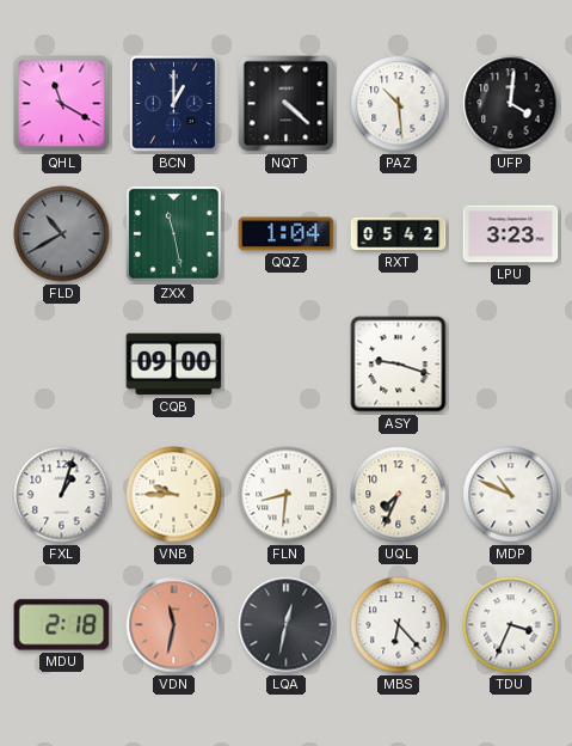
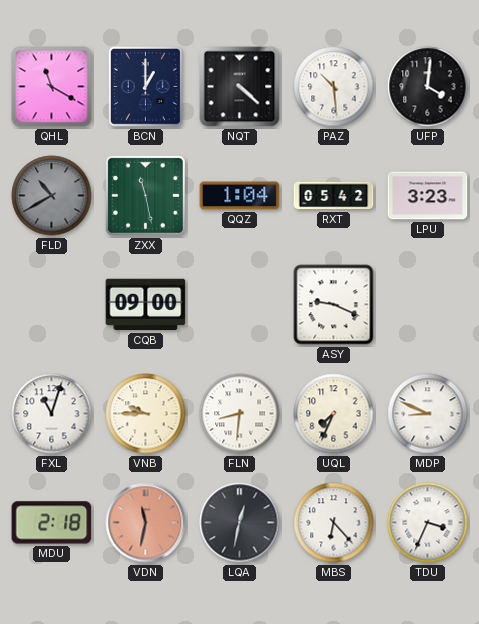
ASY: 9:18 -> 9:19
FXL: 1:03 -> 11:03
MDP: 10:49 -> 8:49
